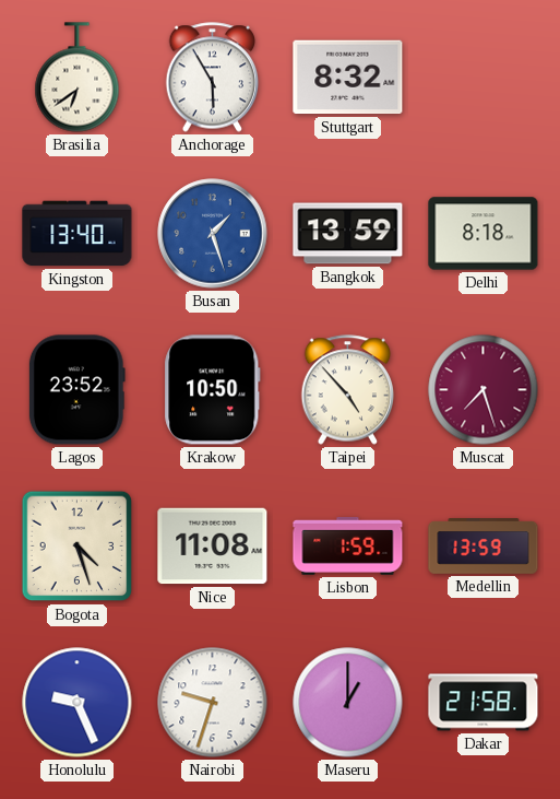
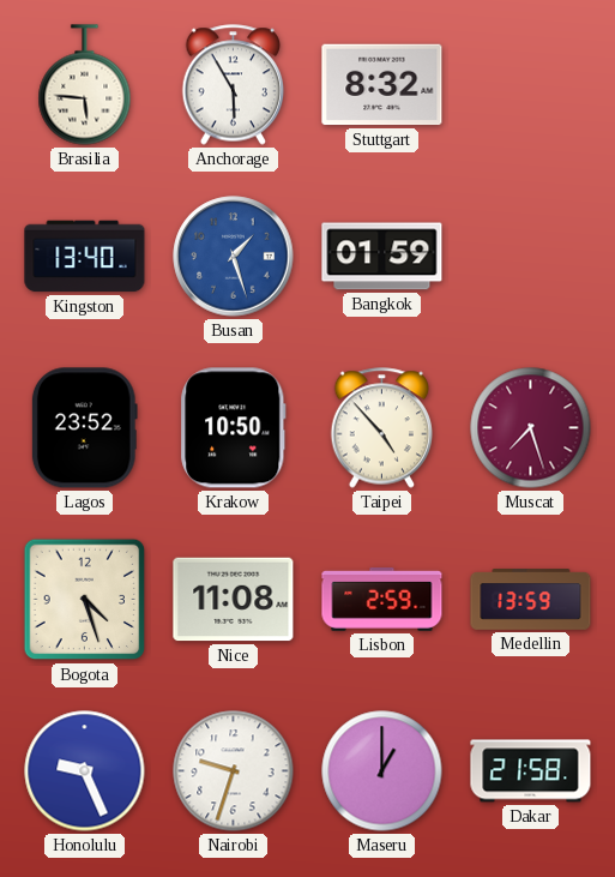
Brasilia: 6:39 -> 5:46
Bangkok: 13:59 -> 01:59
Delhi: 8:18 -> none
Lisbon: 1:59 -> 2:59
